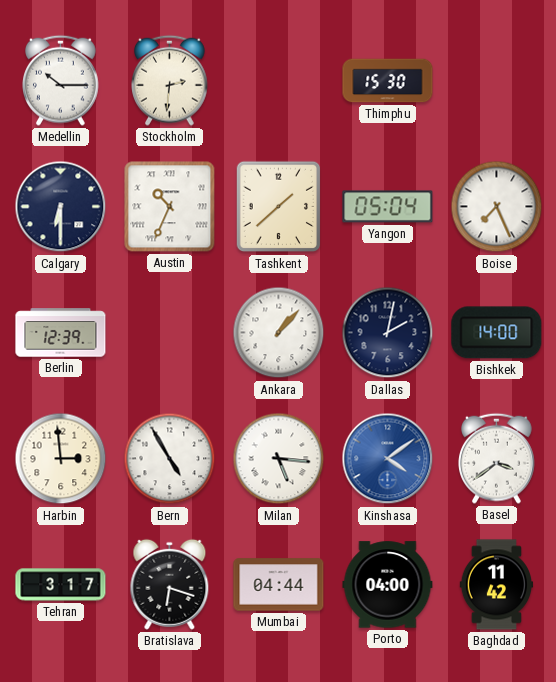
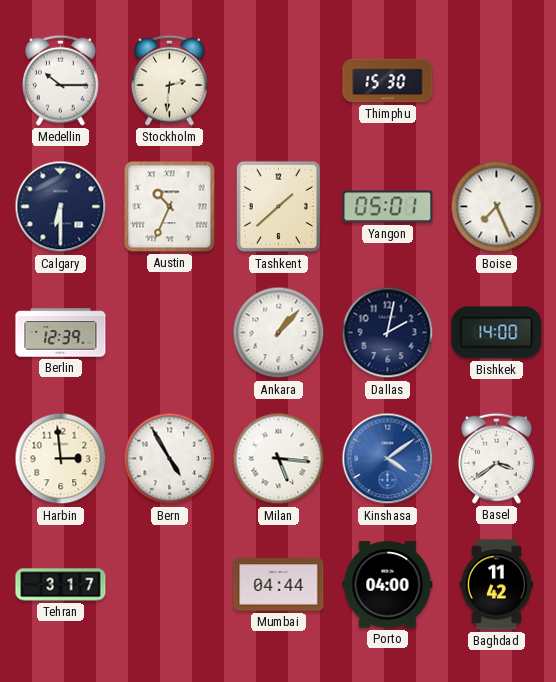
Yangon: 05:04 -> 05:01
Bratislava: 6:18 -> none
